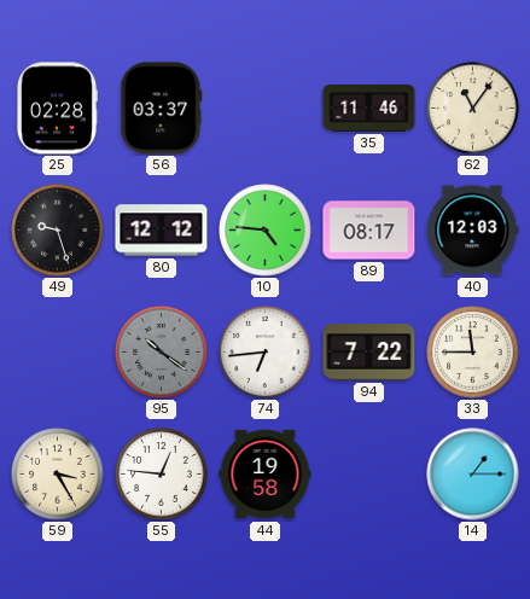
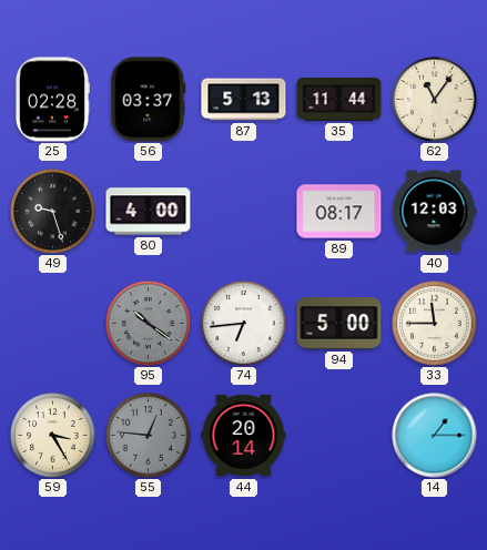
87: none -> 5:13
35: 11:46 -> 11:44
80: 12:12 -> 4:00
10: 4:46 -> none
94: 7:22 -> 5:00
55 dial: white -> grey
44: 19:58 -> 20:14
